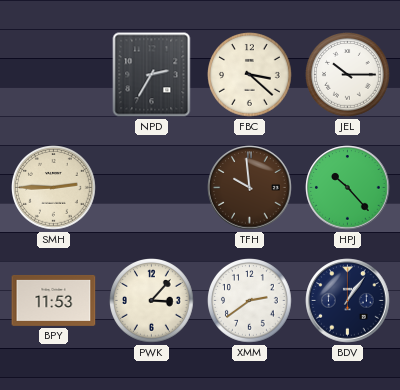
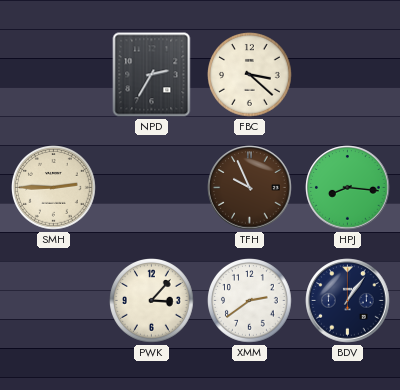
JEL: 10:15 -> none
TFH: 9:59 -> 9:56
HPJ: 10:23 -> 8:16
BPY: 11:53 -> none
